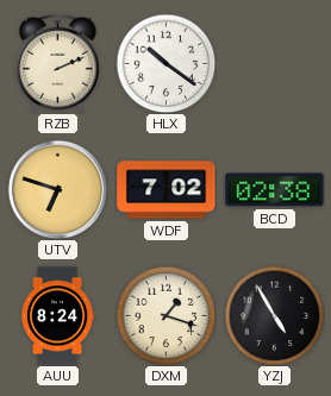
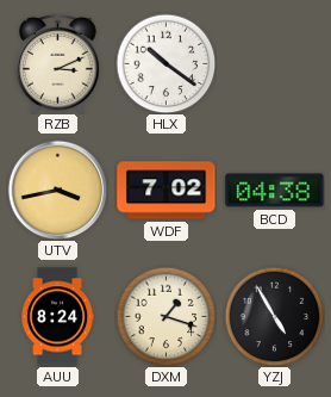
RZB: 2:11 -> 3:11
UTV: 6:48 -> 3:43
BCD: 02:38 -> 04:38
